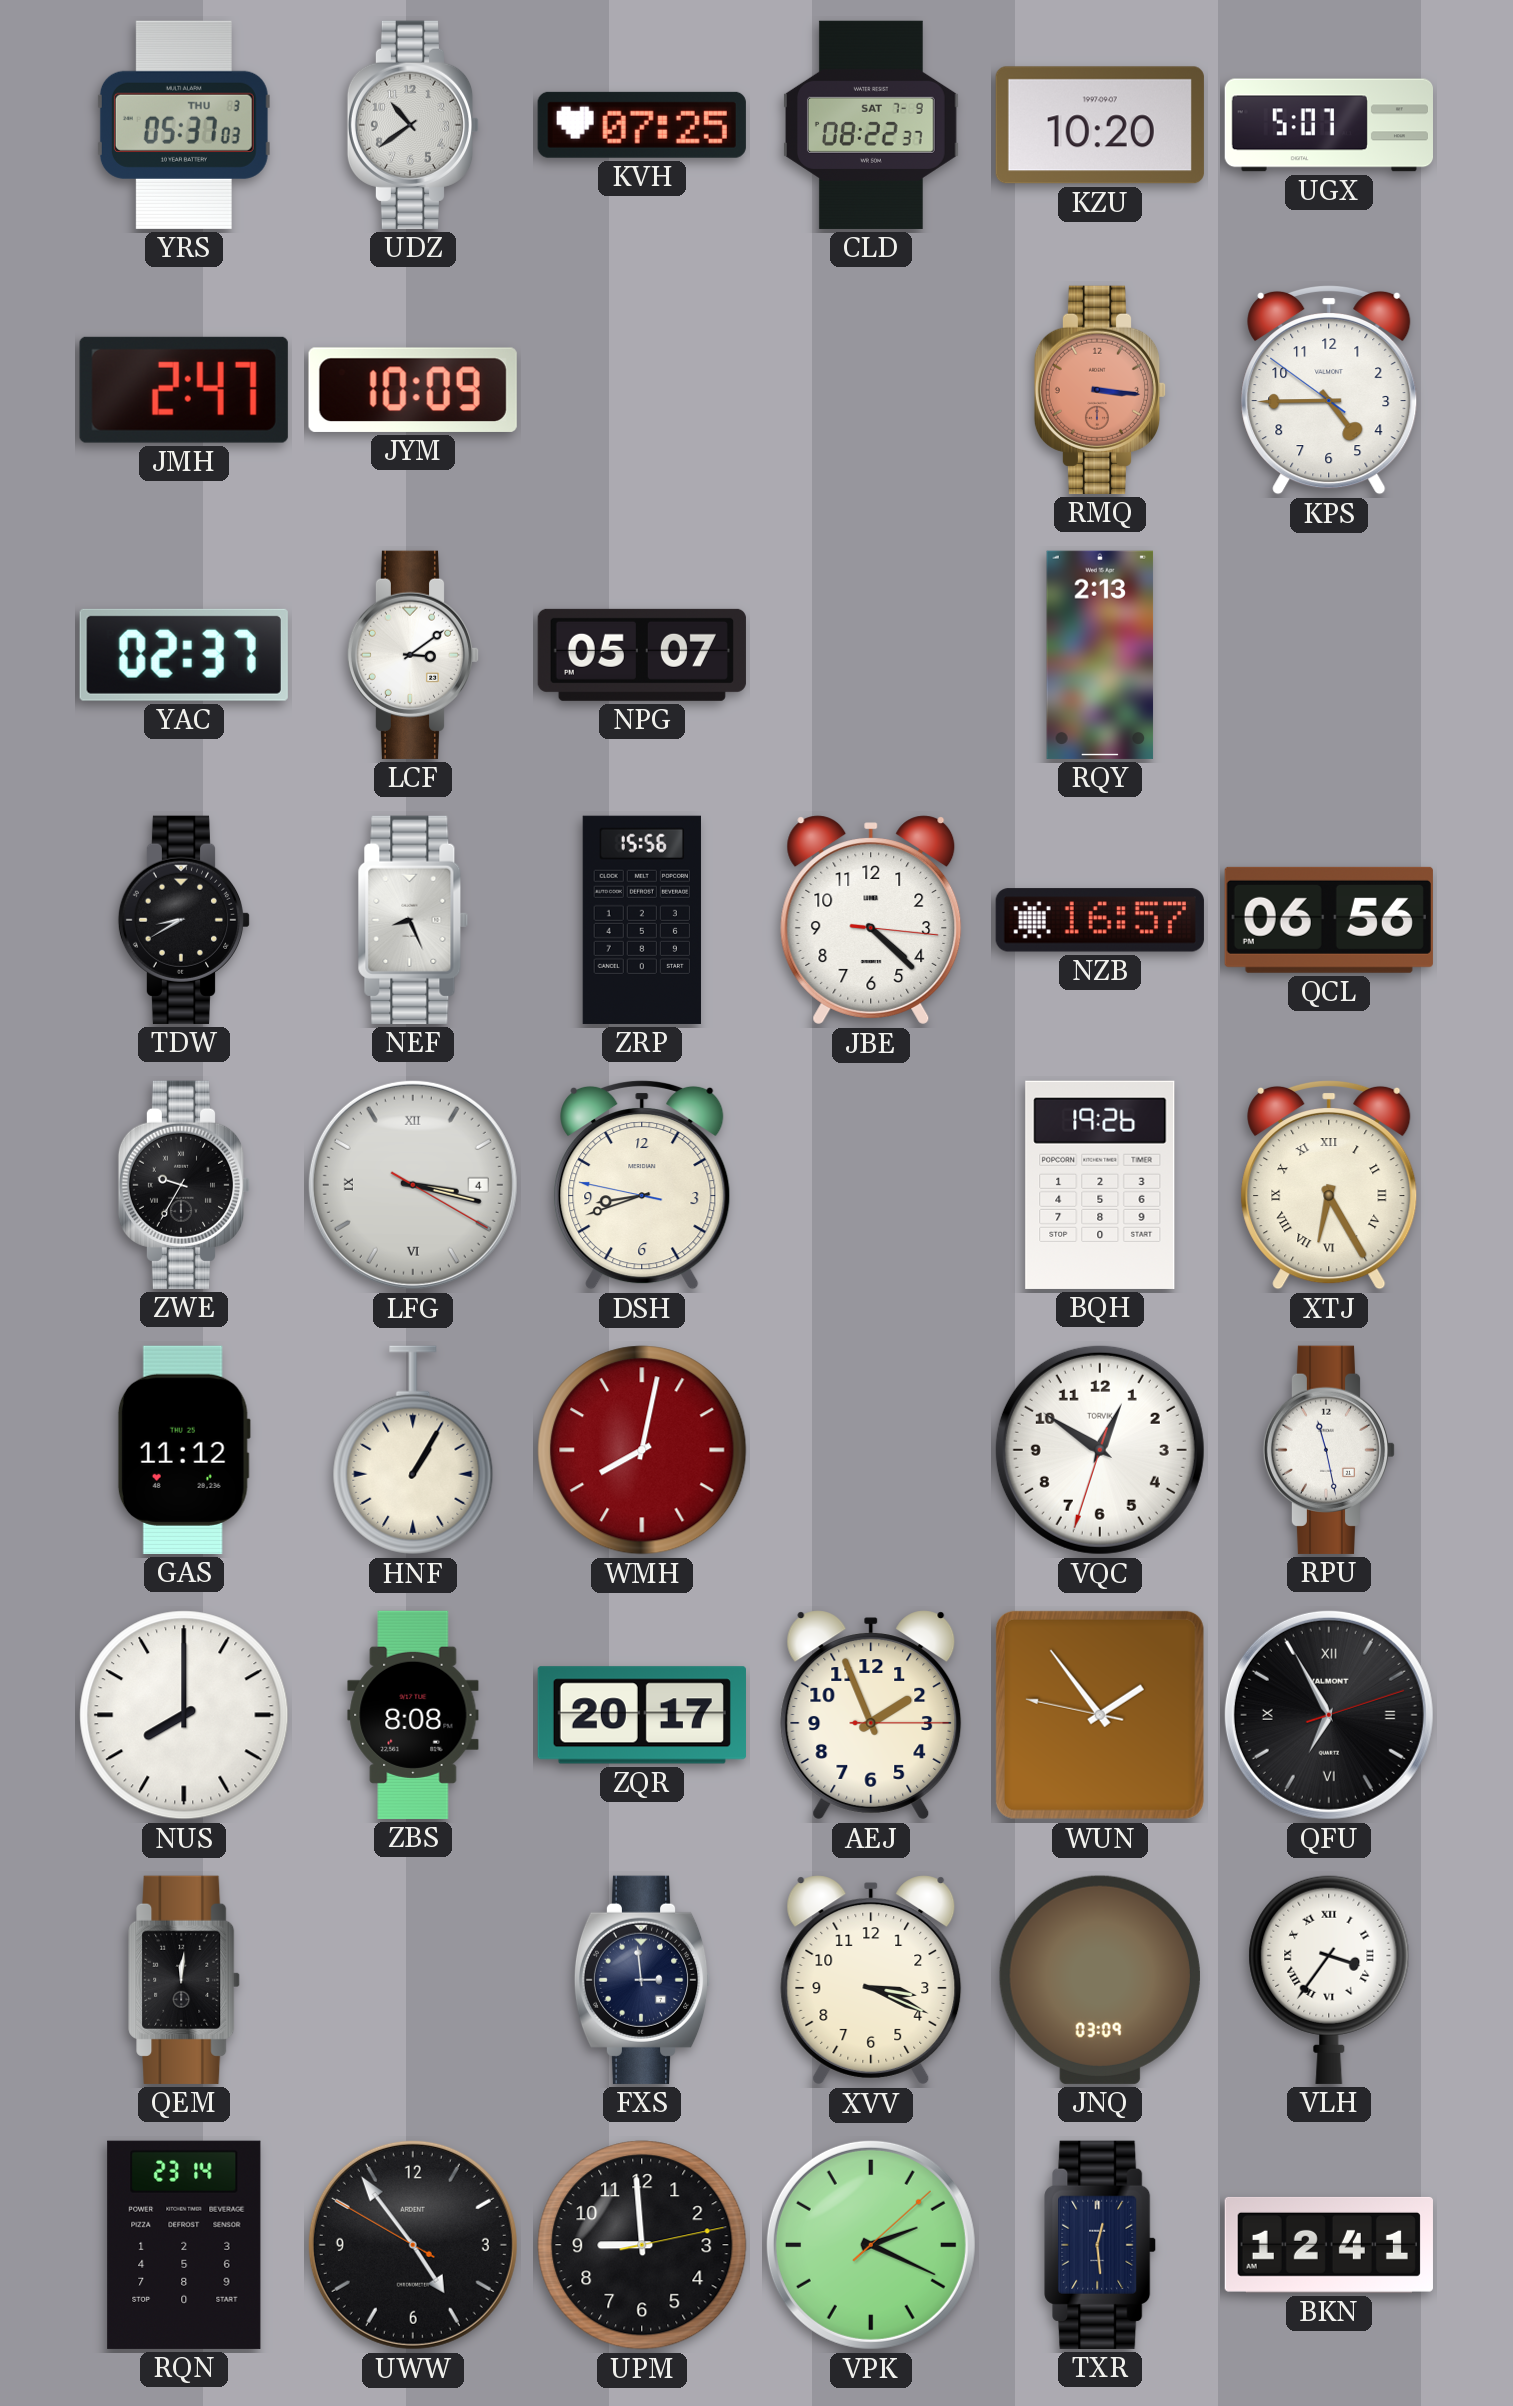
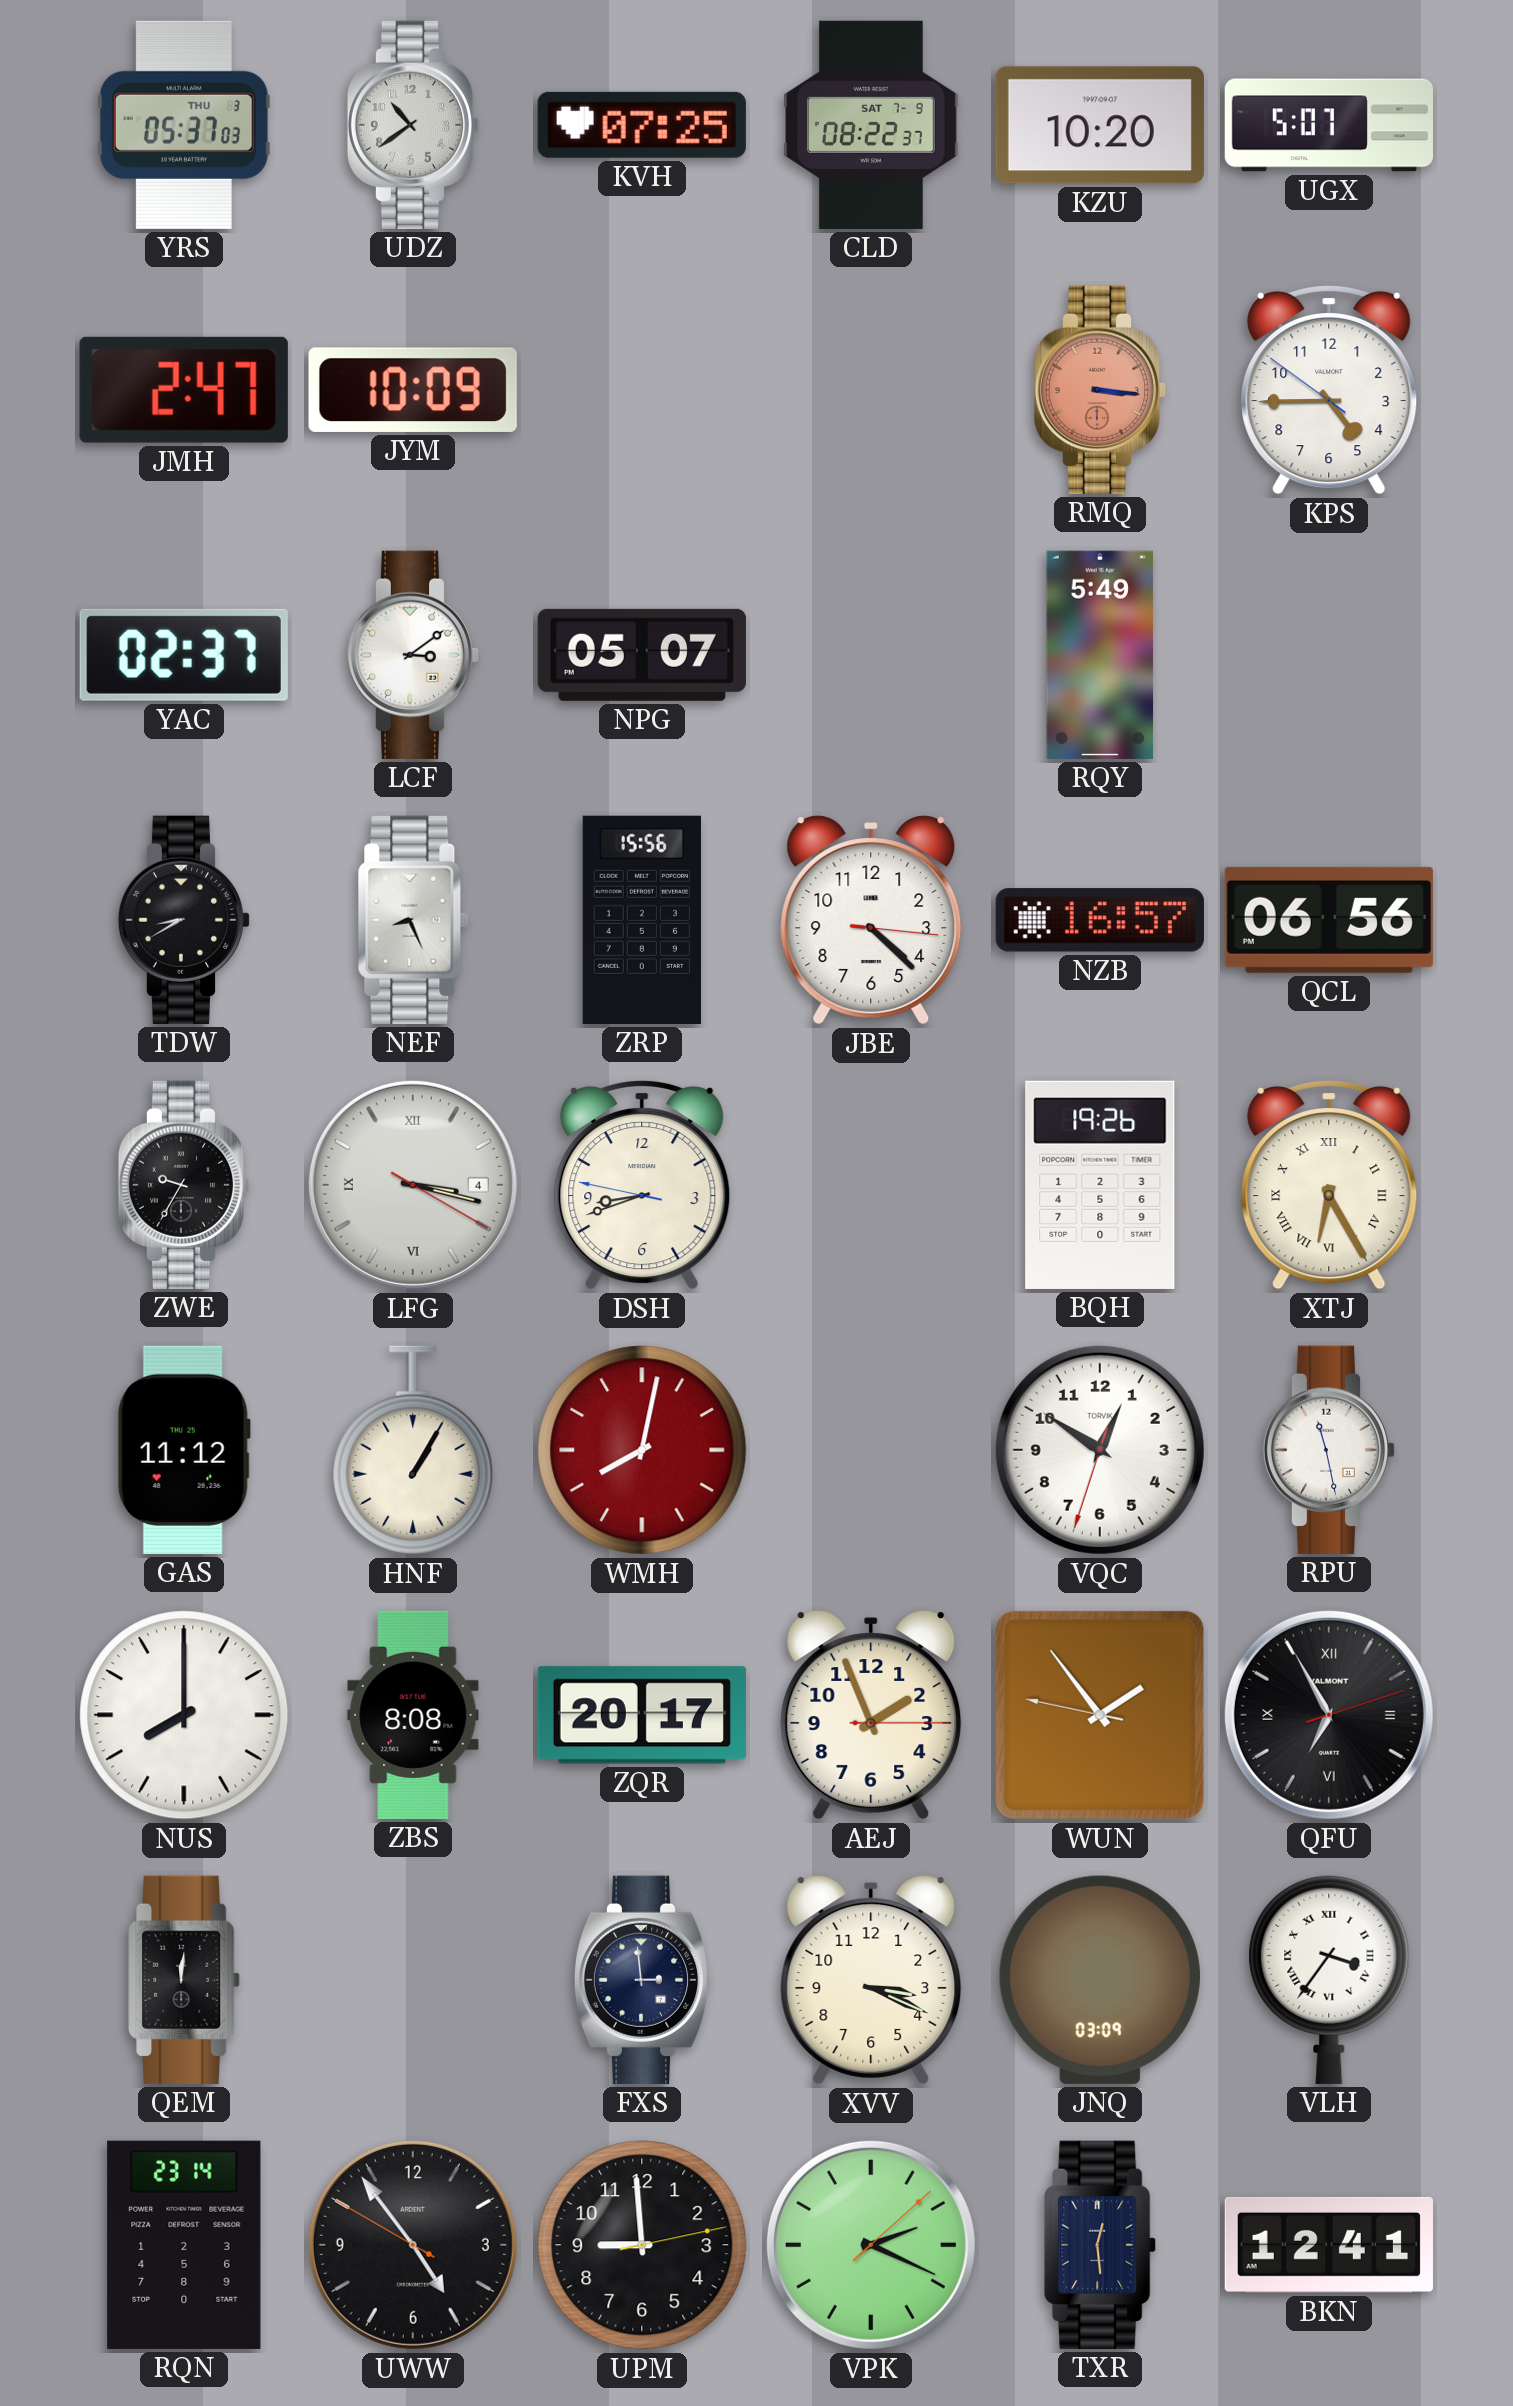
RQY: 2:13 -> 5:49
